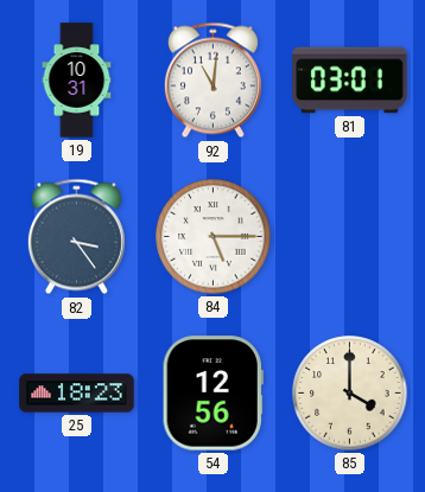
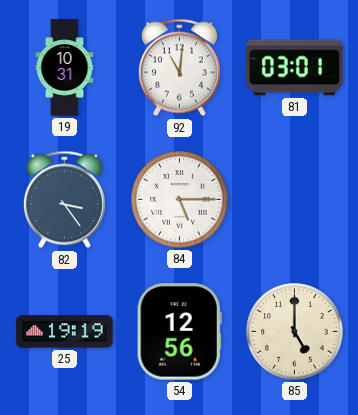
25: 18:23 -> 19:19
85: 4:00 -> 5:00
